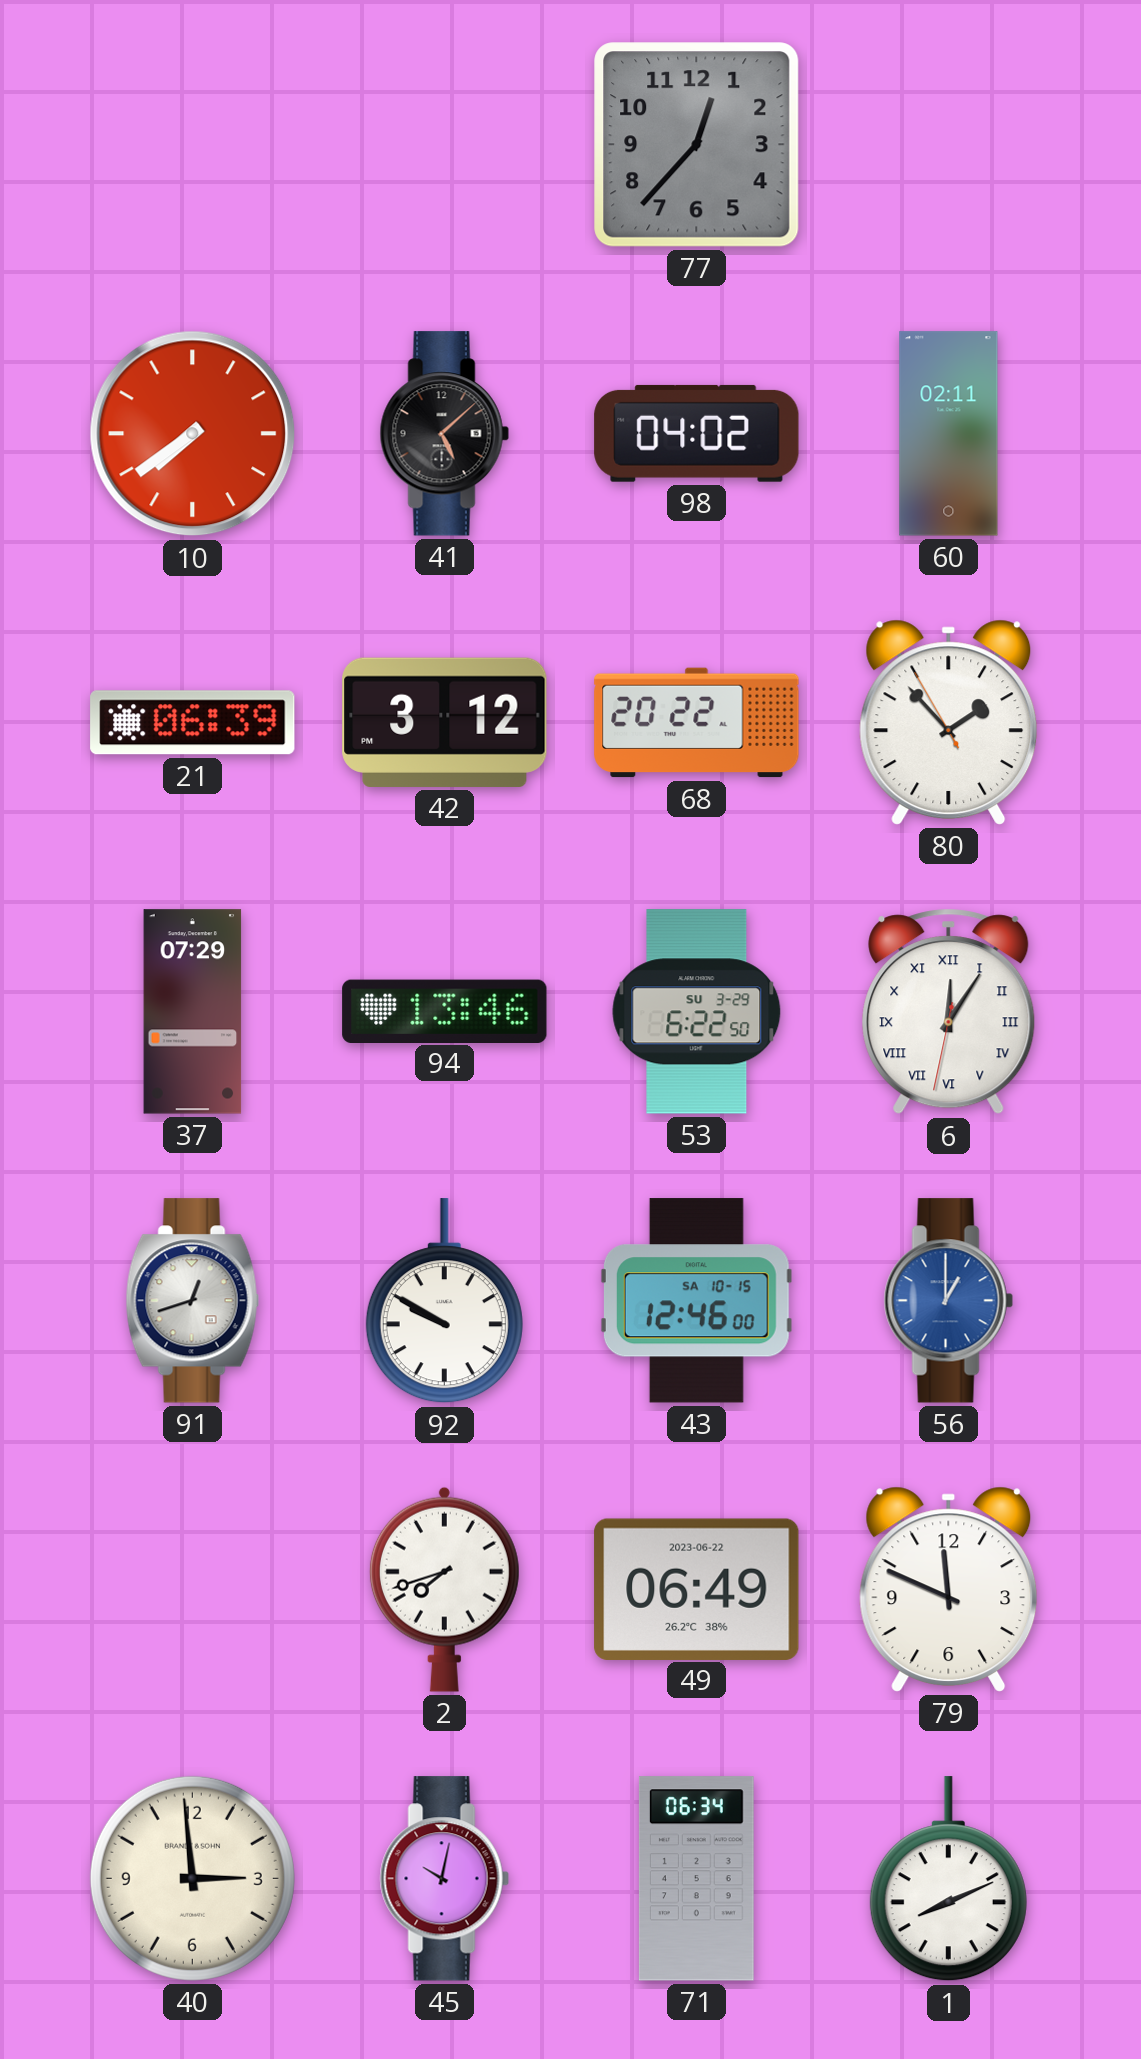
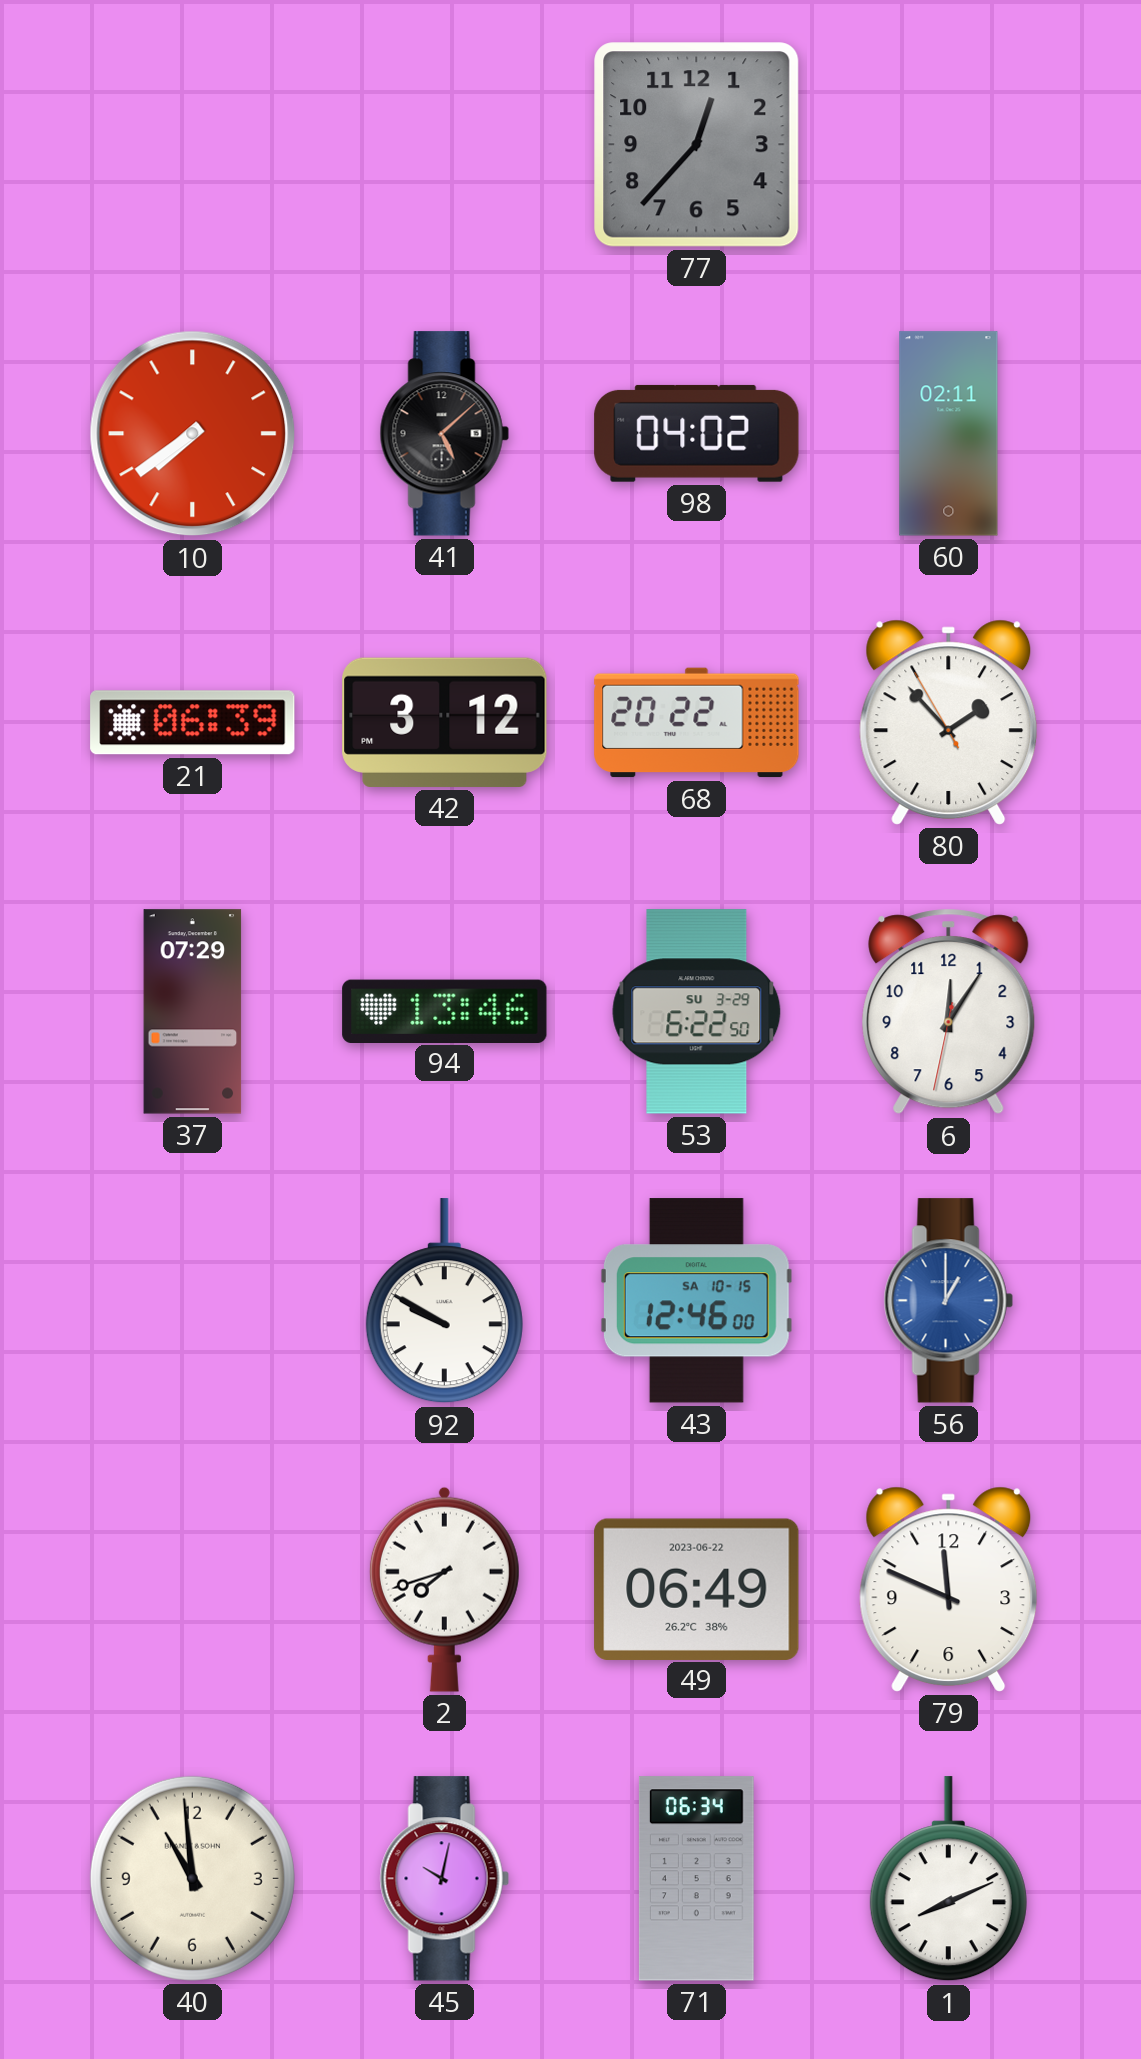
6 numerals: Roman -> Arabic
91: 12:42 -> none
40: 2:59 -> 10:59
